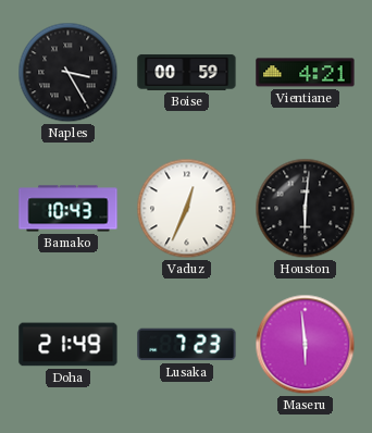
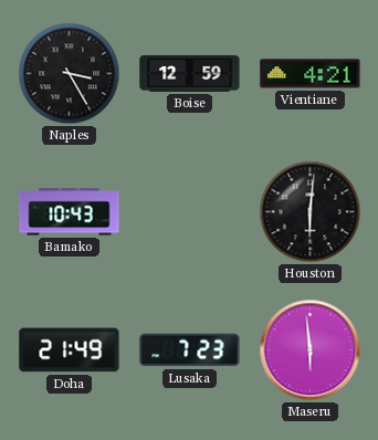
Boise: 00:59 -> 12:59
Vaduz: 12:34 -> none
